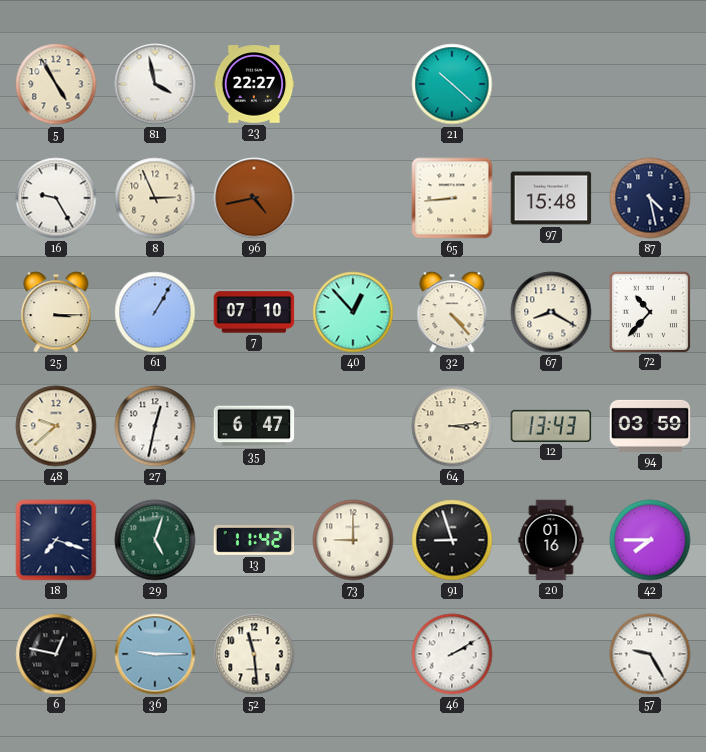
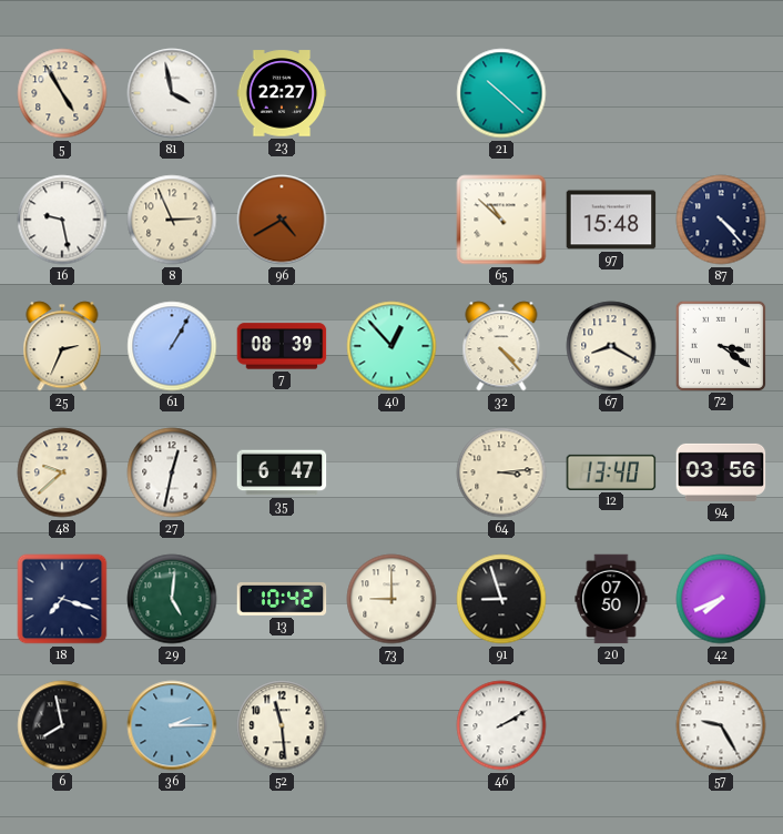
16: 9:25 -> 9:28
96: 4:43 -> 4:40
65: 8:44 -> 10:52
87: 4:28 -> 4:23
25: 3:15 -> 2:34
7: 07:10 -> 08:39
72: 10:37 -> 3:21
12: 13:43 -> 13:40
94: 03:59 -> 03:56
29: 5:03 -> 5:01
13: 11:42 -> 10:42
20: 01:16 -> 07:50
42: 7:45 -> 7:41
6: 12:47 -> 7:58
36: 9:15 -> 2:15
